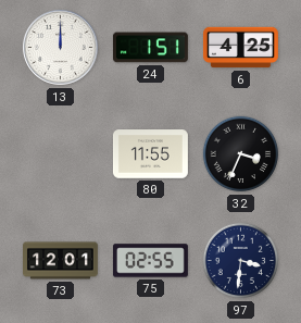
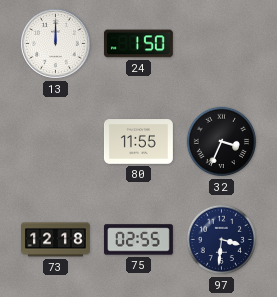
24: 1:51 -> 1:50
6: 4:25 -> none
73: 12:01 -> 12:18
